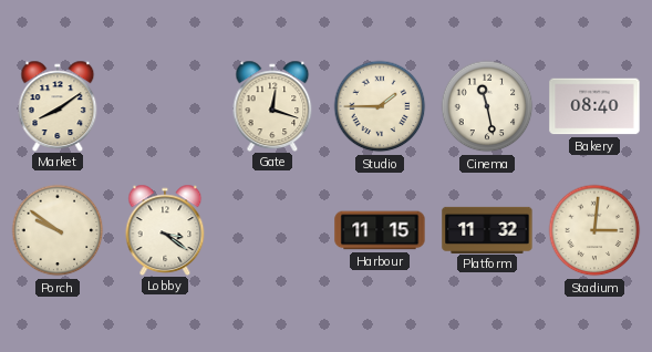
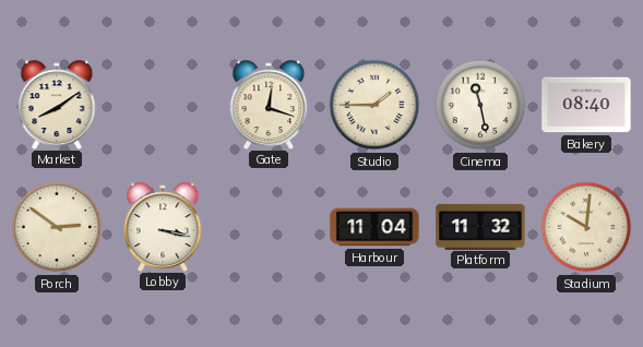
Porch: 9:51 -> 2:51
Lobby: 3:21 -> 3:17
Harbour: 11:15 -> 11:04
Stadium: 3:01 -> 10:01
